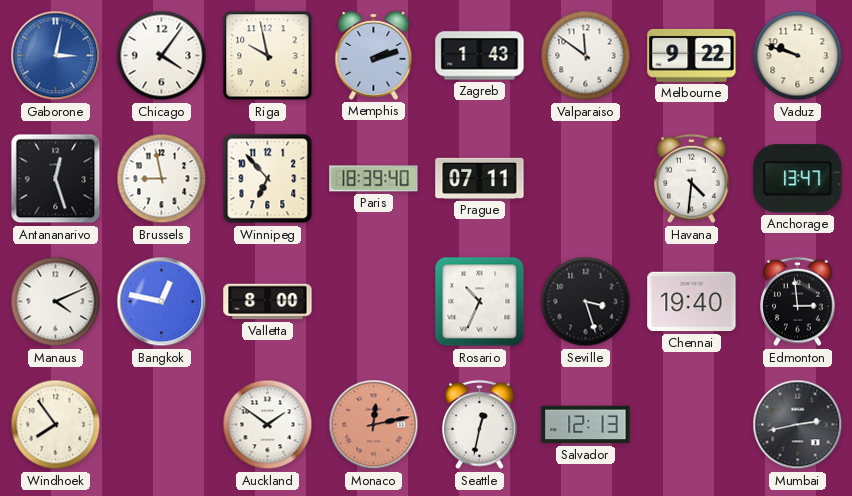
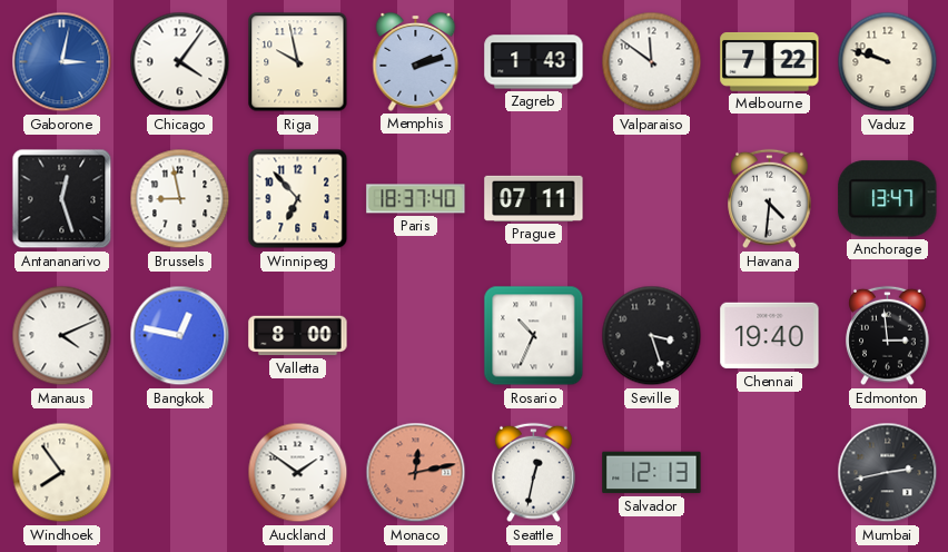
Melbourne: 9:22 -> 7:22
Paris: 18:39 -> 18:37
